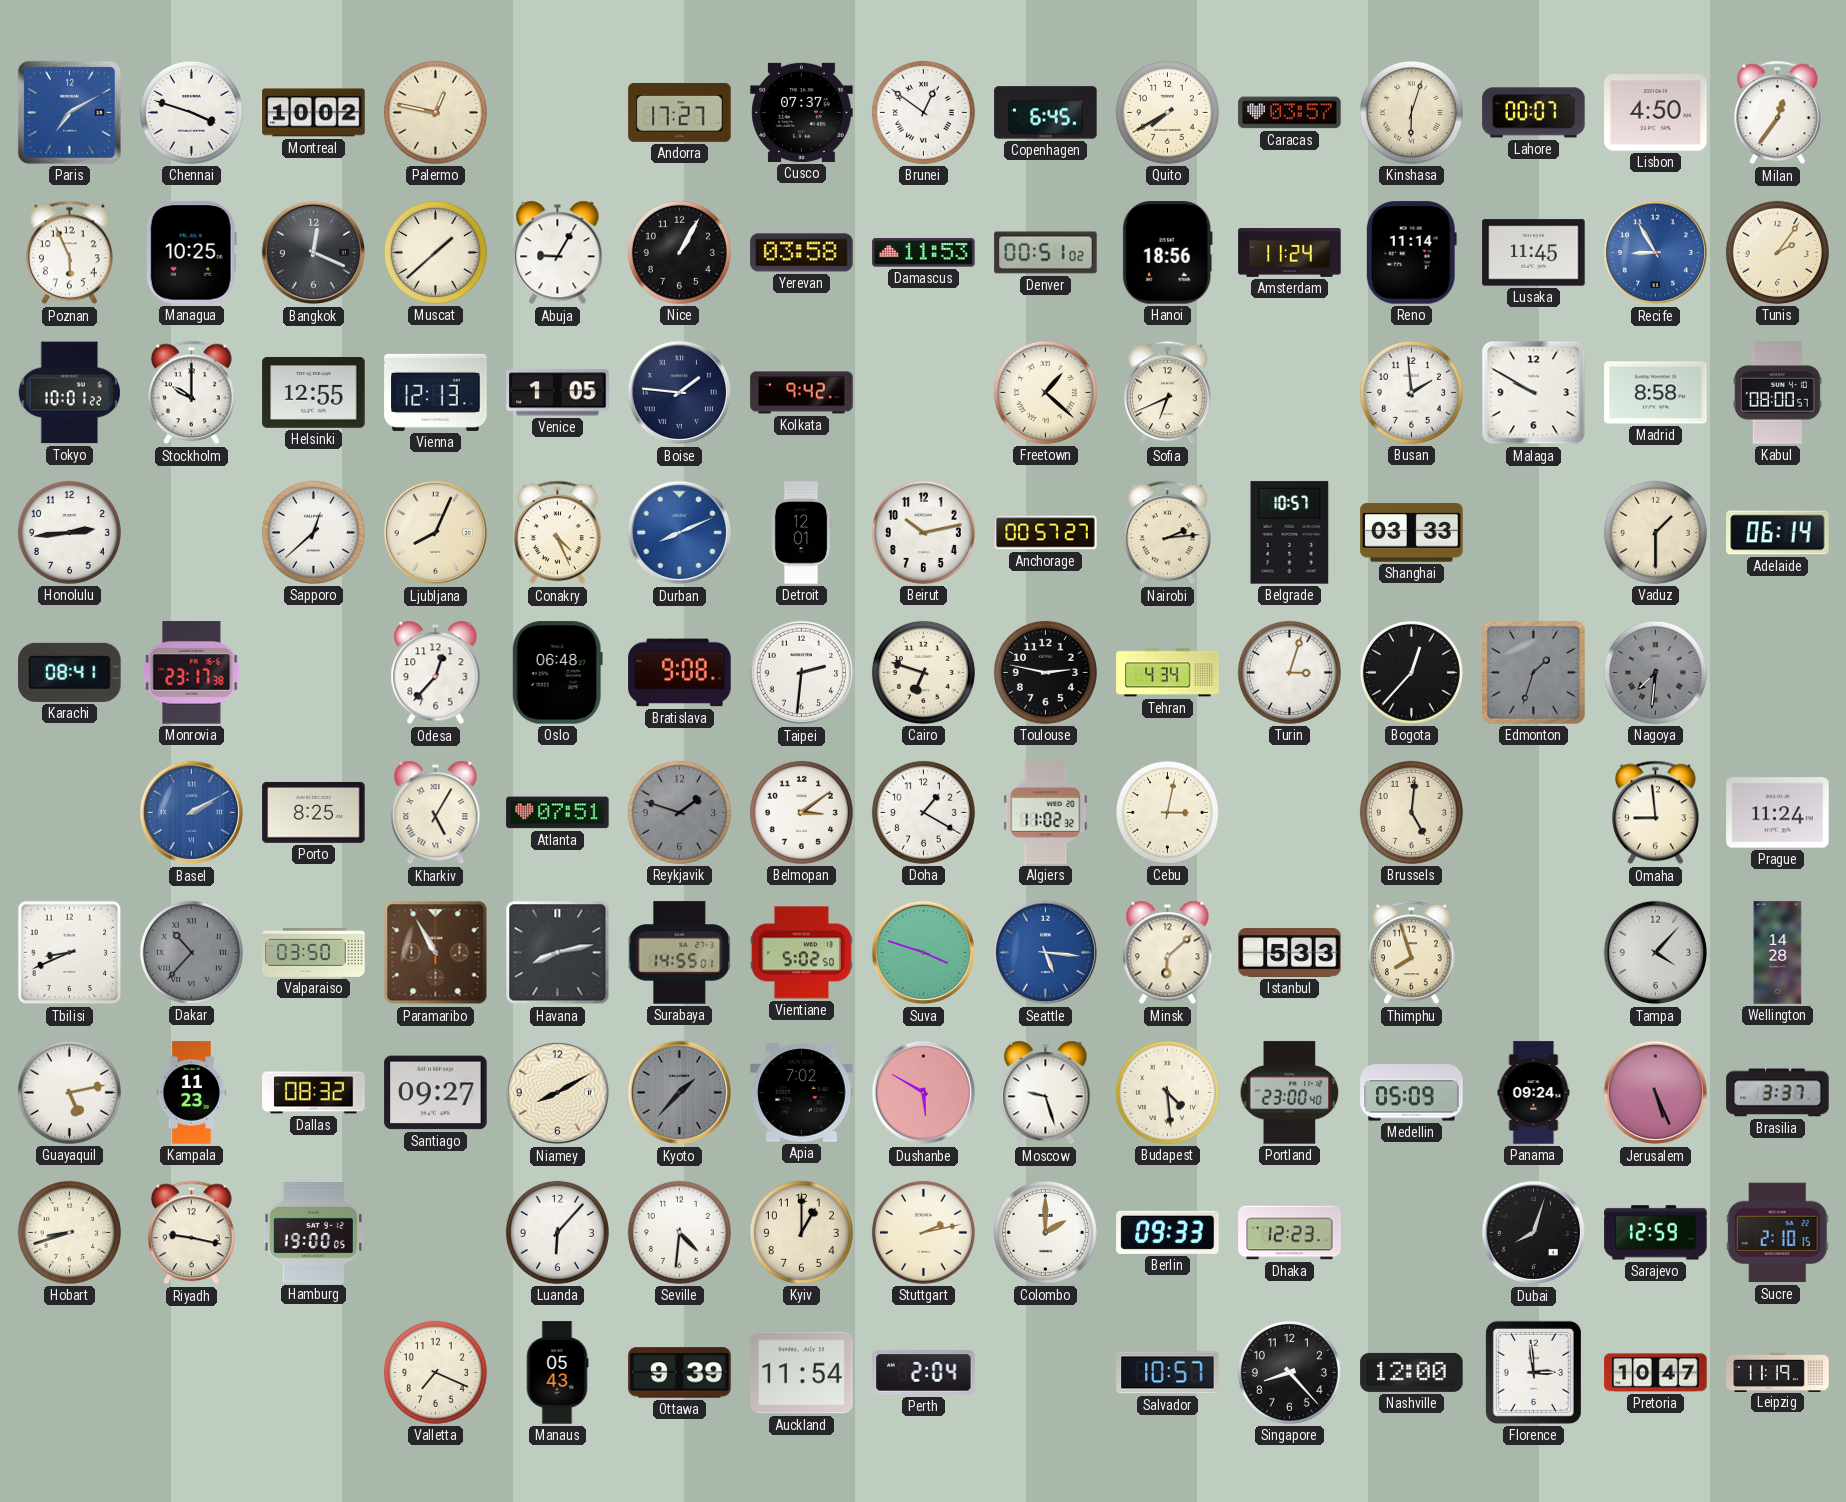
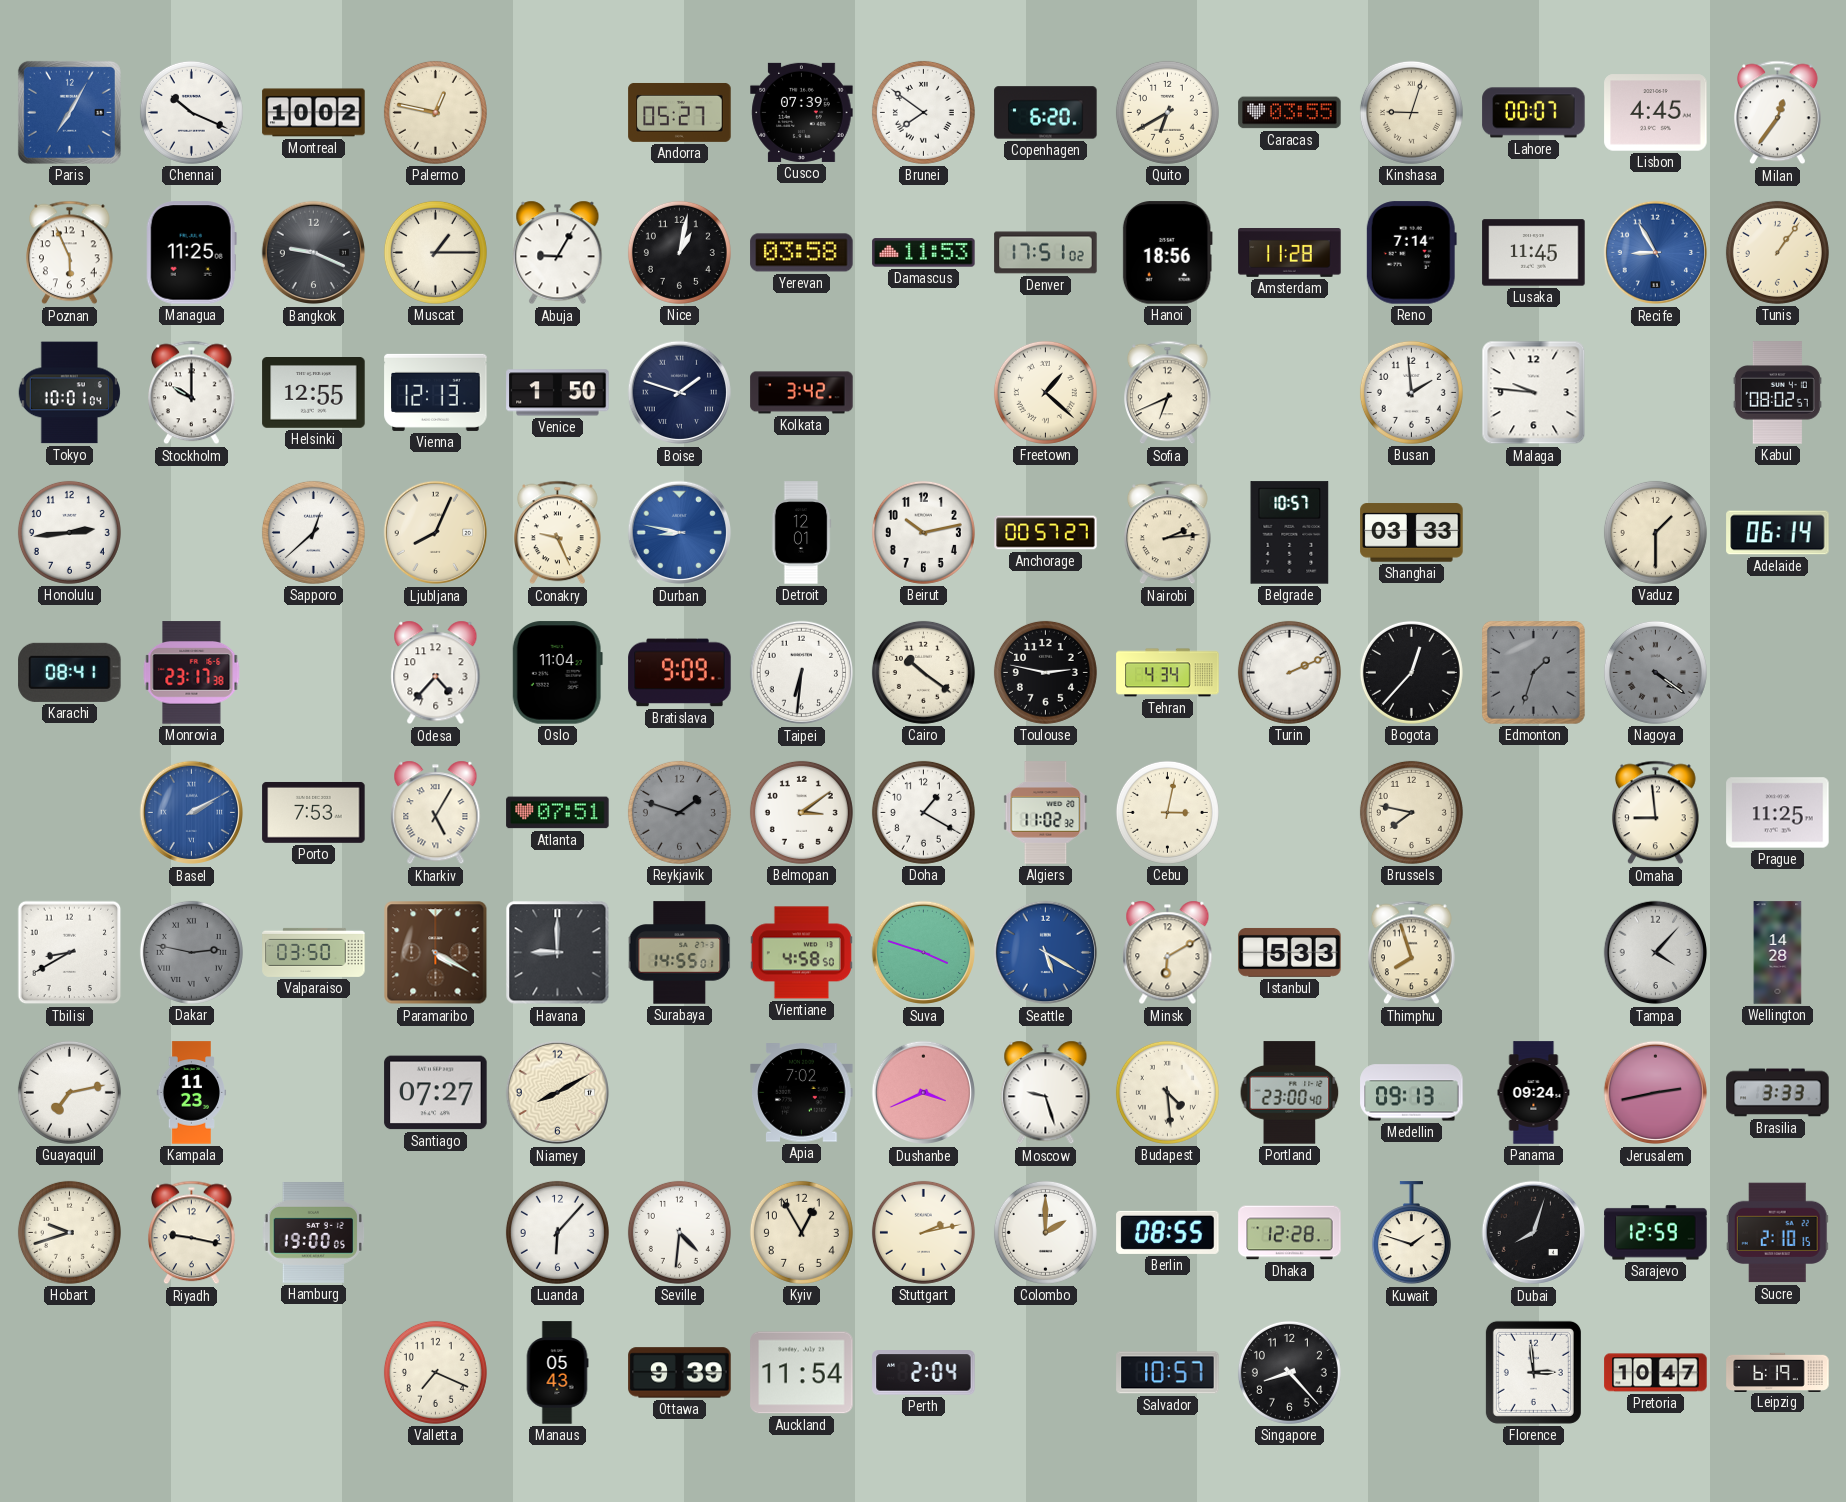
Paris: 7:10 -> 7:05
Chennai: 3:48 -> 10:19
Andorra: 17:27 -> 05:27
Cusco: 07:37 -> 07:39
Brunei: 12:51 -> 7:51
Copenhagen: 6:45 -> 6:20
Quito: 7:40 -> 6:40
Caracas: 03:57 -> 03:55
Kinshasa: 6:03 -> 9:03
Lisbon: 4:50 -> 4:45
Managua: 10:25 -> 11:25
Bangkok: 12:19 -> 9:19
Muscat: 1:38 -> 1:15
Nice: 1:05 -> 1:02
Denver: 00:51 -> 17:51
Amsterdam: 11:24 -> 11:28
Reno: 11:14 -> 7:14
Tunis: 2:06 -> 1:06
Tokyo: 10:01:22 -> 10:01:04
Venice: 1:05 -> 1:50
Boise: 1:46 -> 1:48
Kolkata: 9:42 -> 3:42
Malaga: 9:50 -> 9:46
Madrid: 8:58 -> none
Kabul: 08:00 -> 08:02
Conakry: 4:26 -> 9:26
Durban: 8:11 -> 8:47
Odesa: 12:37 -> 4:37
Oslo: 06:48 -> 11:04
Bratislava: 9:08 -> 9:09
Taipei: 2:31 -> 6:31
Cairo: 6:48 -> 10:21
Turin: 3:03 -> 2:11
Nagoya: 7:31 -> 4:21
Porto: 8:25 -> 7:53
Brussels: 5:01 -> 7:47
Prague: 11:24 -> 11:25
Tbilisi: 8:41 -> 8:40
Dakar: 10:37 -> 2:47
Paramaribo: 10:55 -> 4:20
Havana: 8:13 -> 9:00
Vientiane: 5:02 -> 4:58
Seattle: 5:16 -> 5:20
Minsk: 6:08 -> 6:10
Guayaquil: 5:13 -> 7:13
Dallas: 08:32 -> none
Santiago: 09:27 -> 07:27
Kyoto: 1:37 -> none
Dushanbe: 5:50 -> 3:41
Medellin: 05:09 -> 09:13
Jerusalem: 5:26 -> 2:43
Brasilia: 3:37 -> 3:33
Hobart: 8:42 -> 9:42
Kyiv: 1:00 -> 12:55
Berlin: 09:33 -> 08:55
Dhaka: 12:23 -> 12:28
Kuwait: none -> 1:48
Nashville: 12:00 -> none
Leipzig: 11:19 -> 6:19
